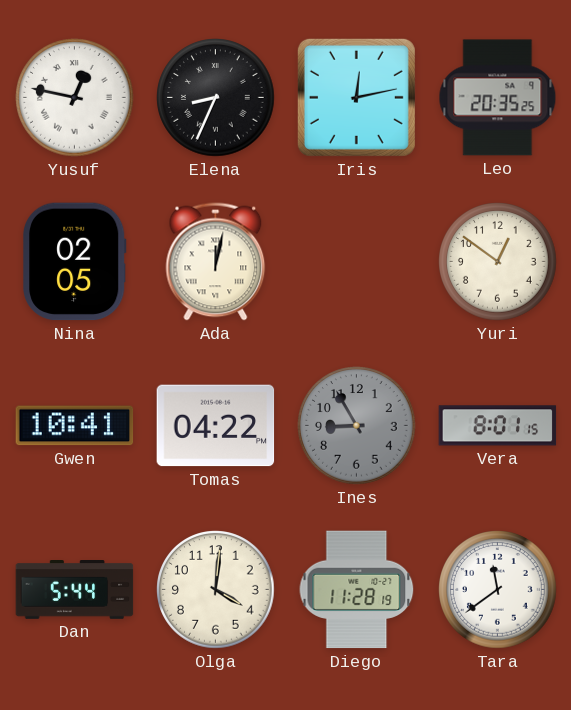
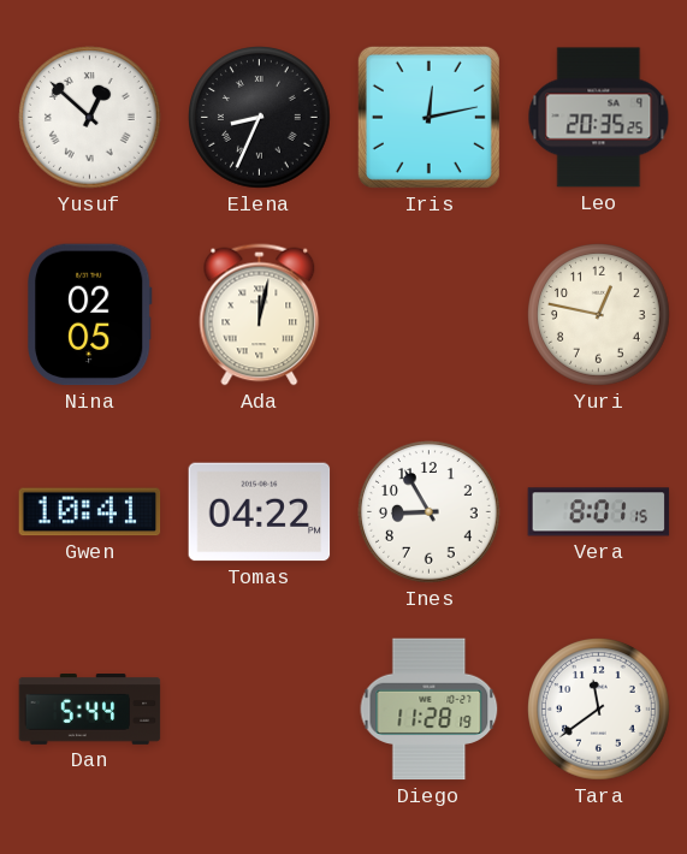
Yusuf: 12:47 -> 12:52
Yuri: 12:51 -> 12:47
Ines dial: grey -> white
Olga: 4:01 -> none
